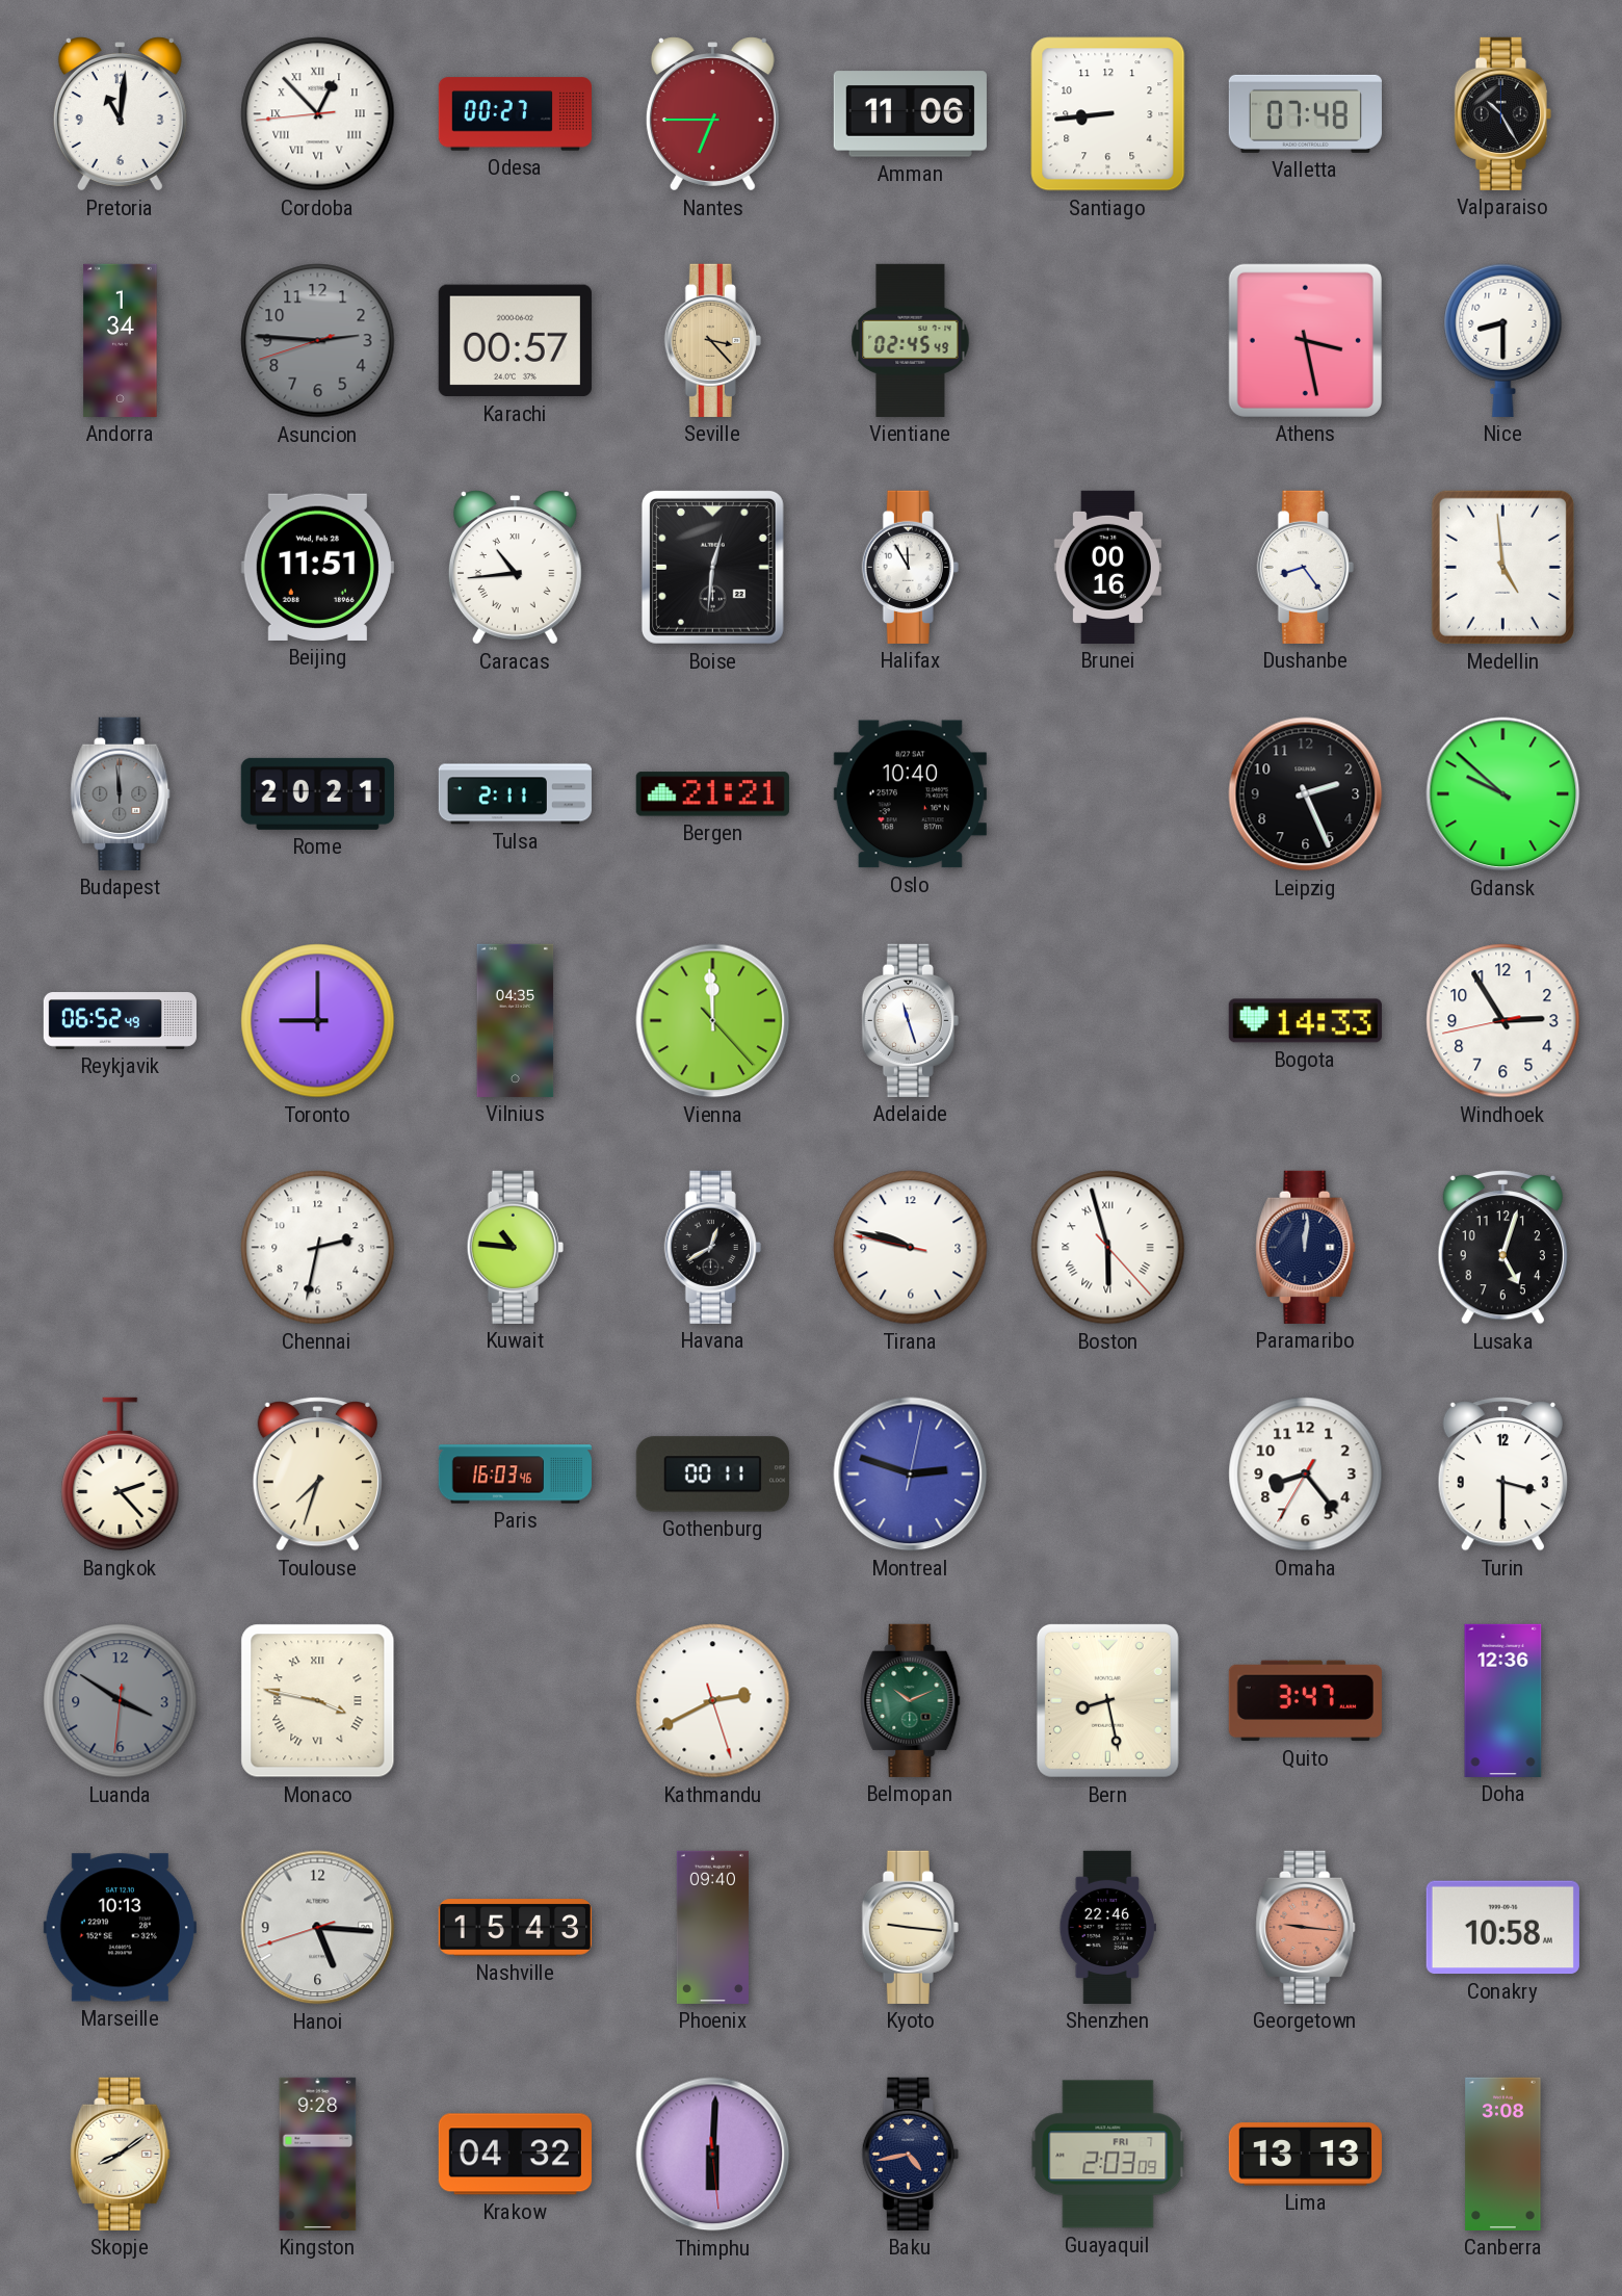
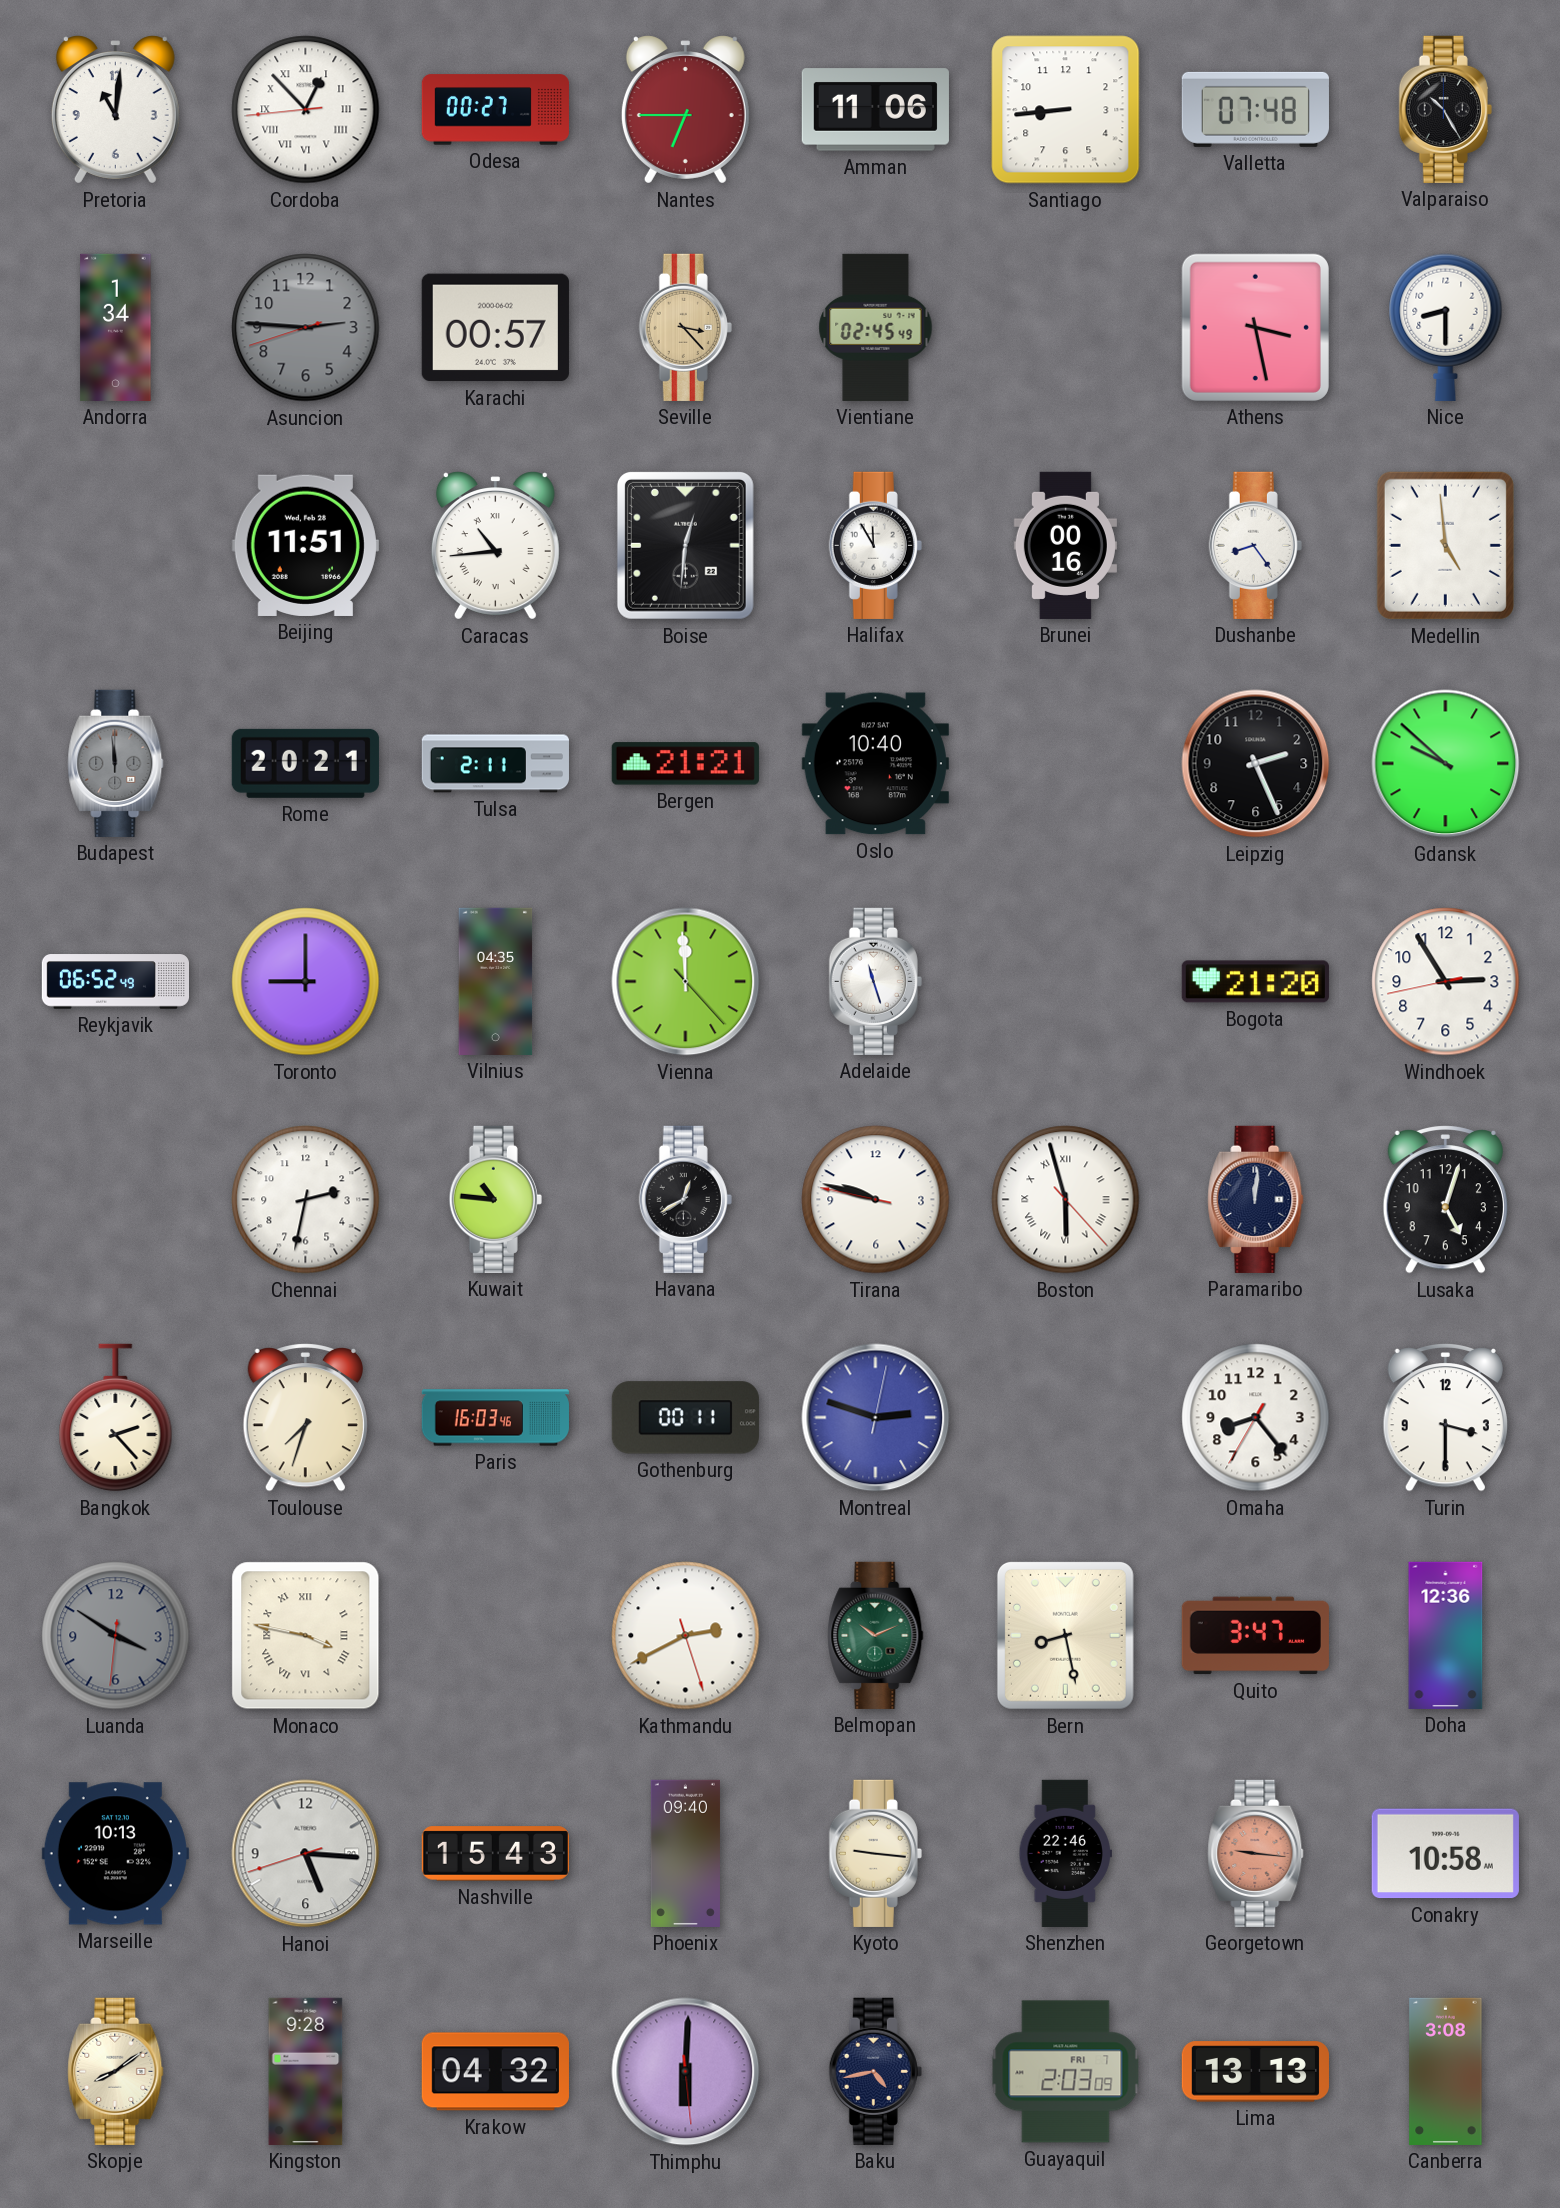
Bogota: 14:33 -> 21:20
